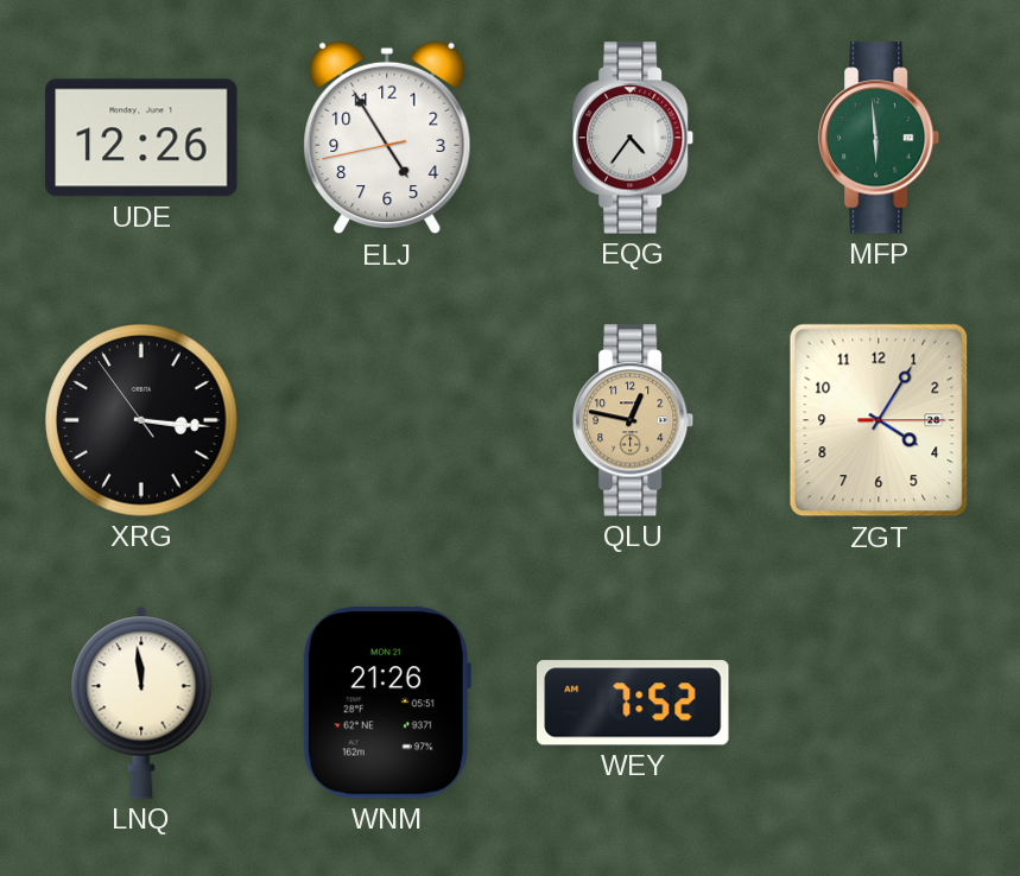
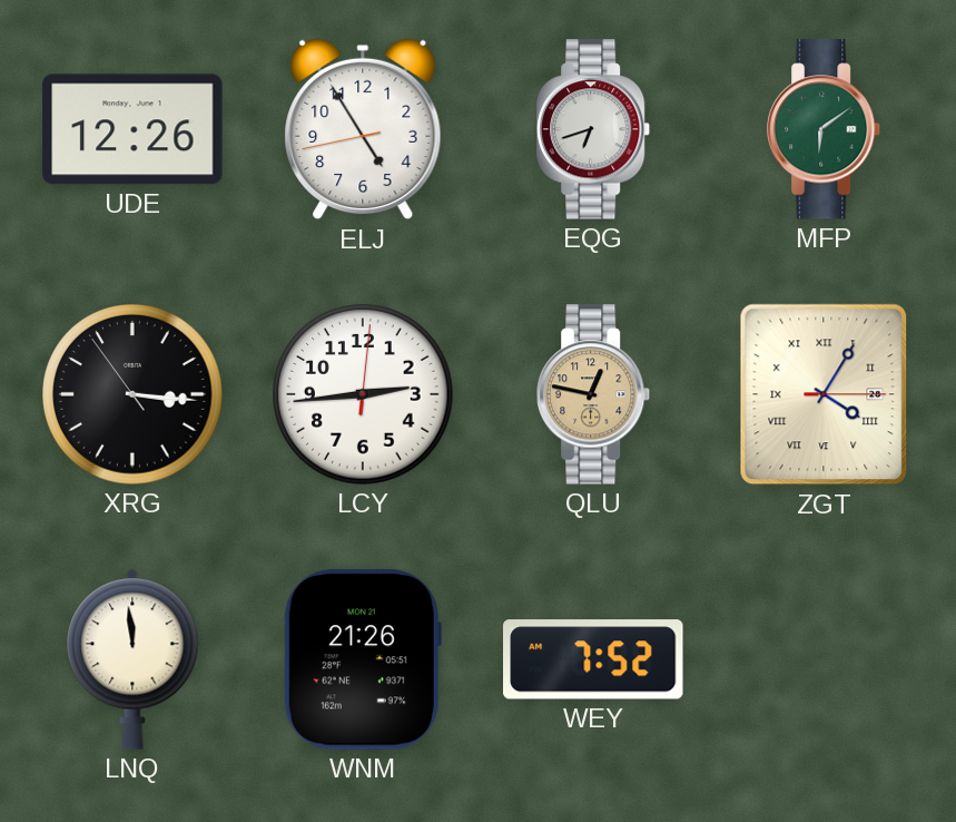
EQG: 4:36 -> 6:42
MFP: 5:59 -> 6:09
LCY: none -> 2:44
ZGT numerals: Arabic -> Roman
